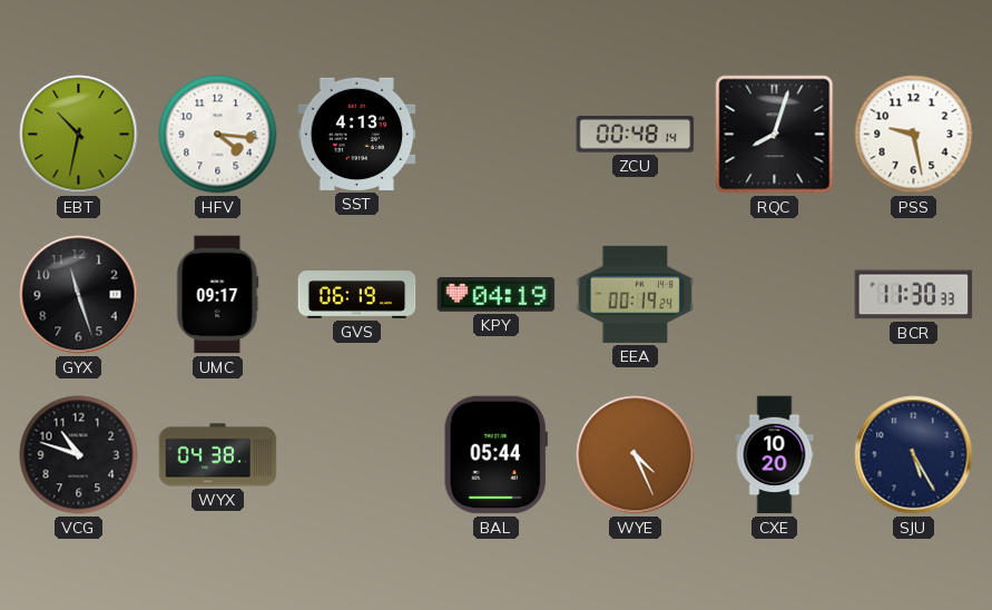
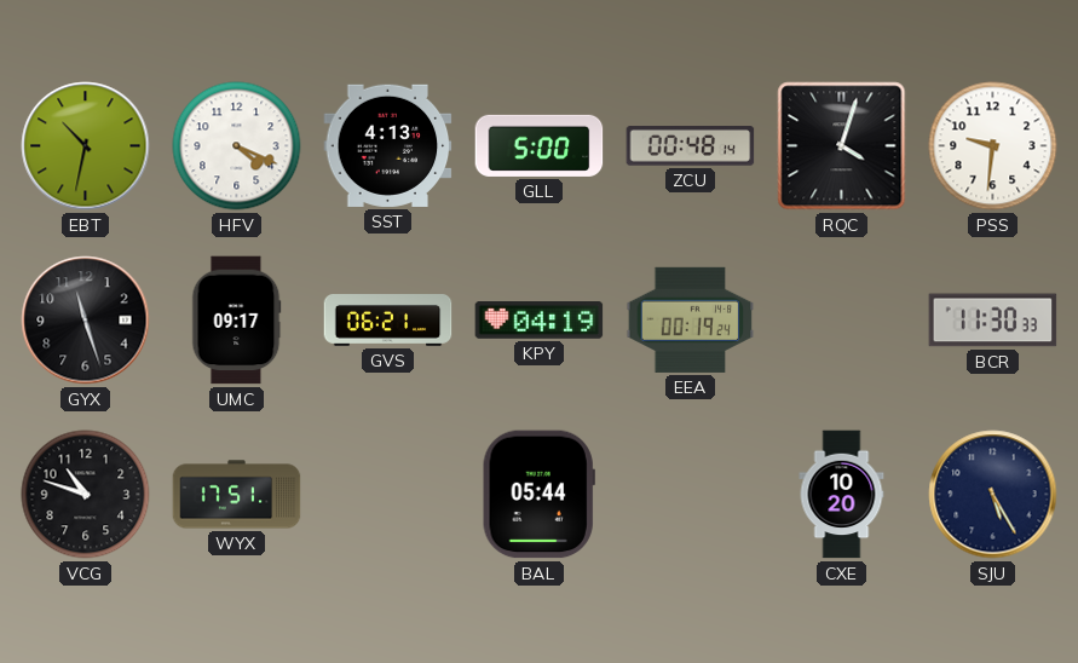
HFV: 4:16 -> 4:19
GLL: none -> 5:00
RQC: 8:03 -> 4:03
PSS: 9:28 -> 9:31
GVS: 06:19 -> 06:21
WYX: 04:38 -> 17:51
WYE: 4:26 -> none
